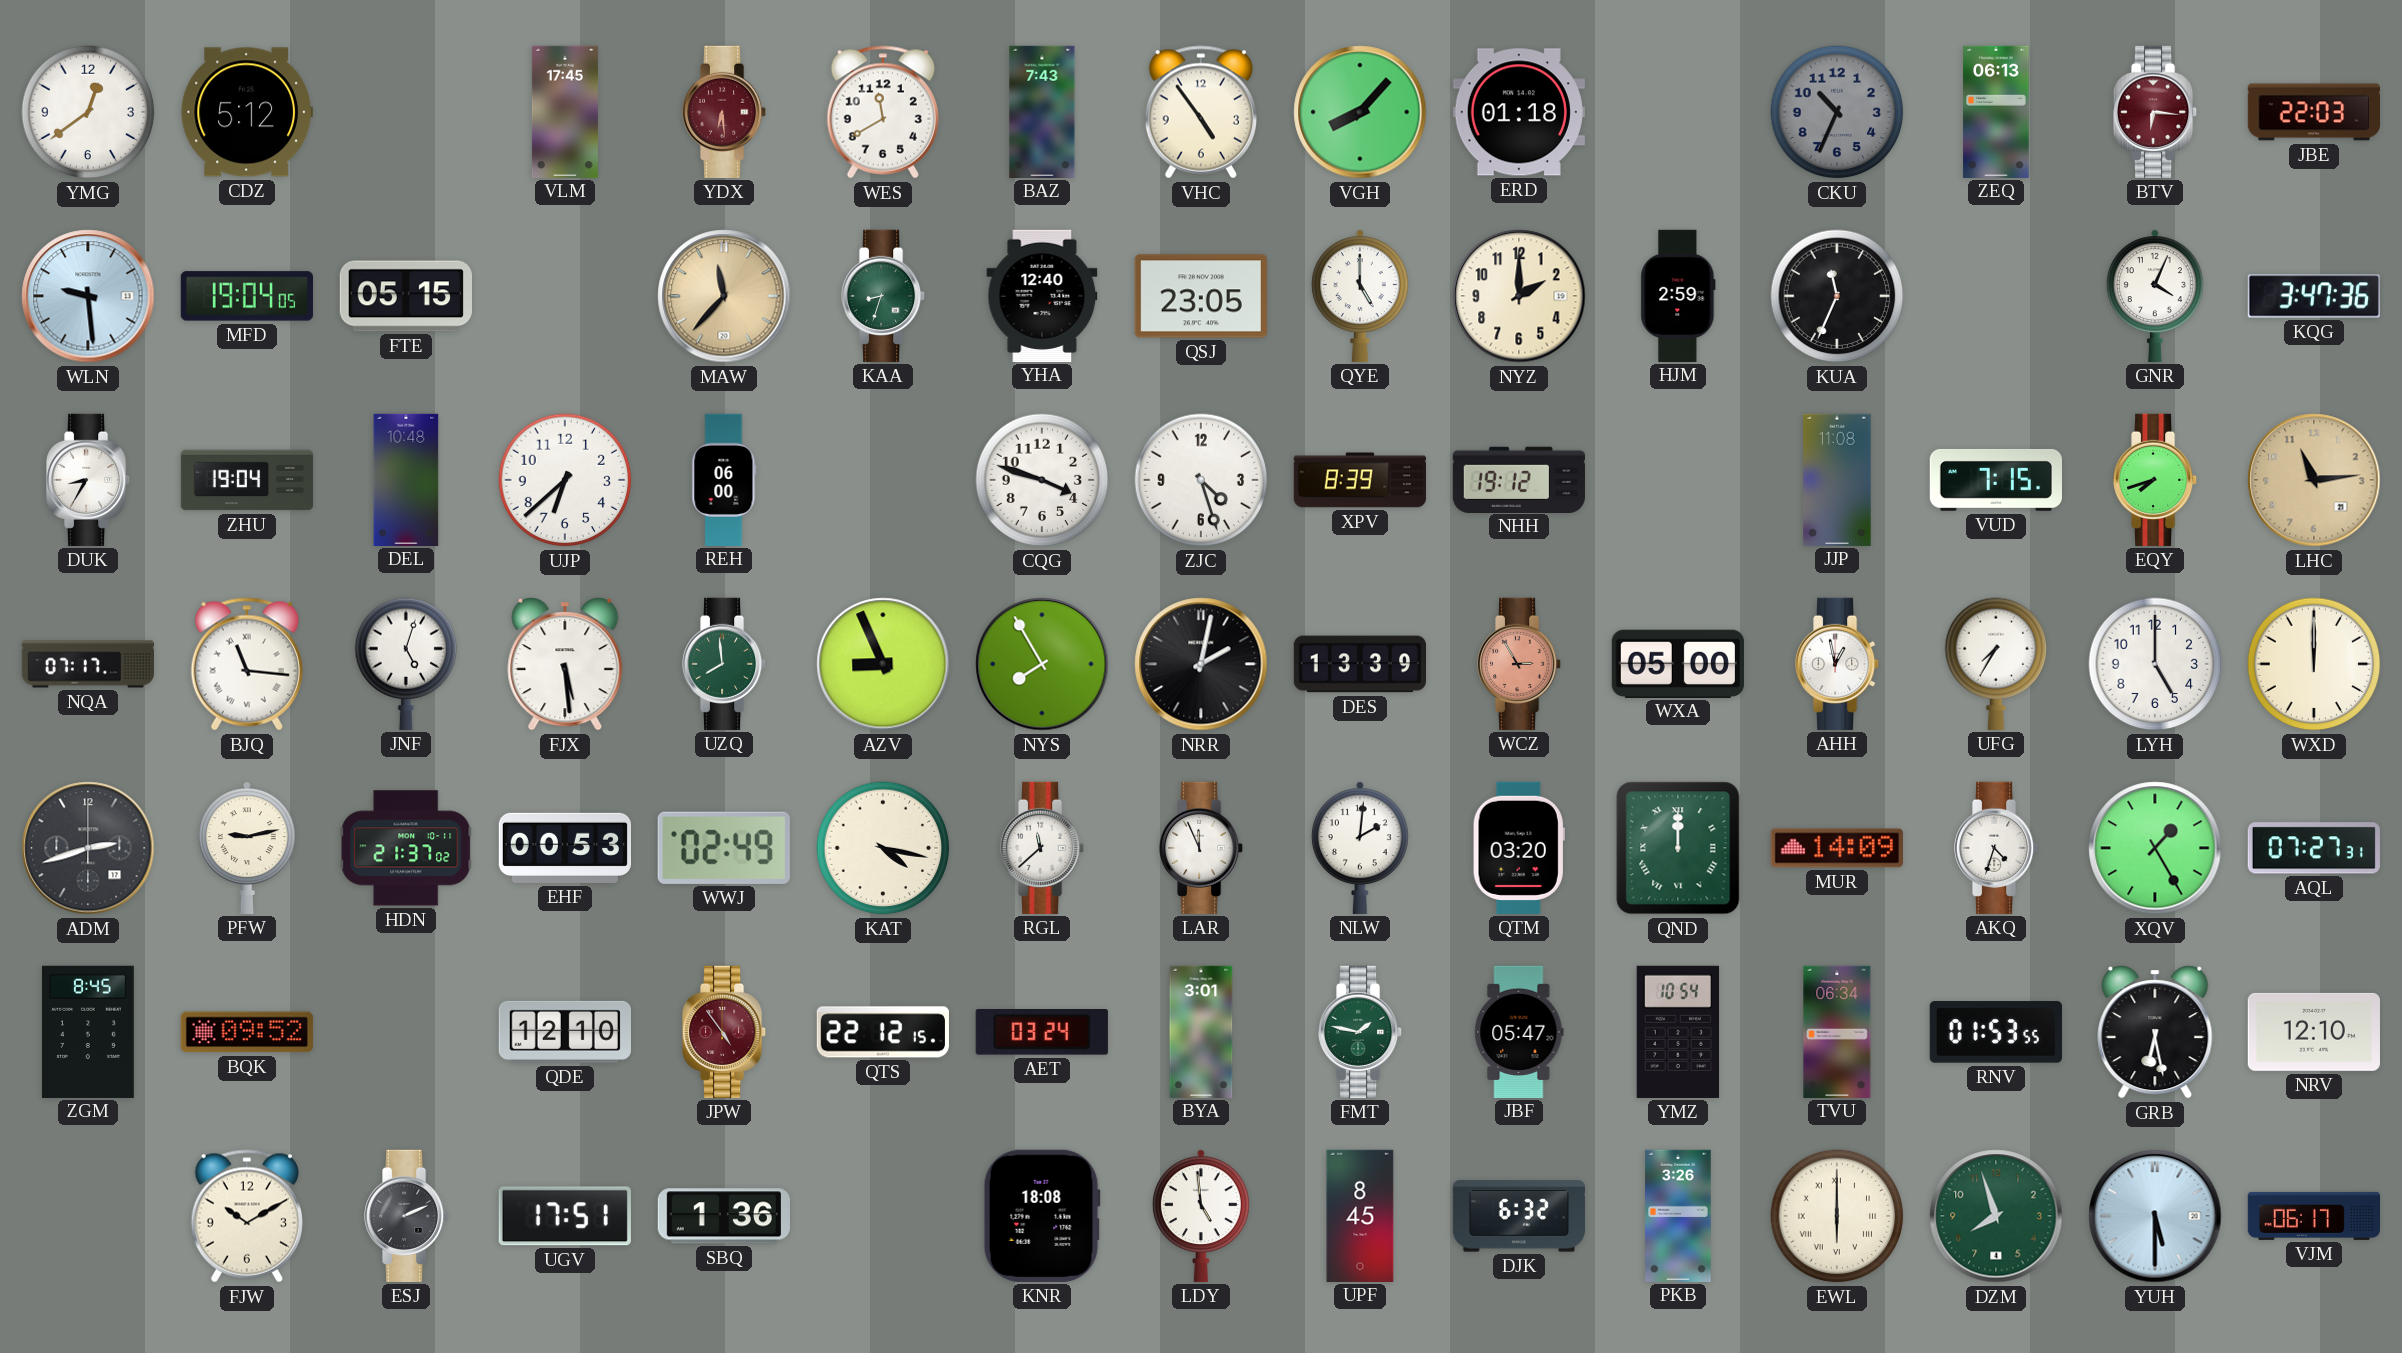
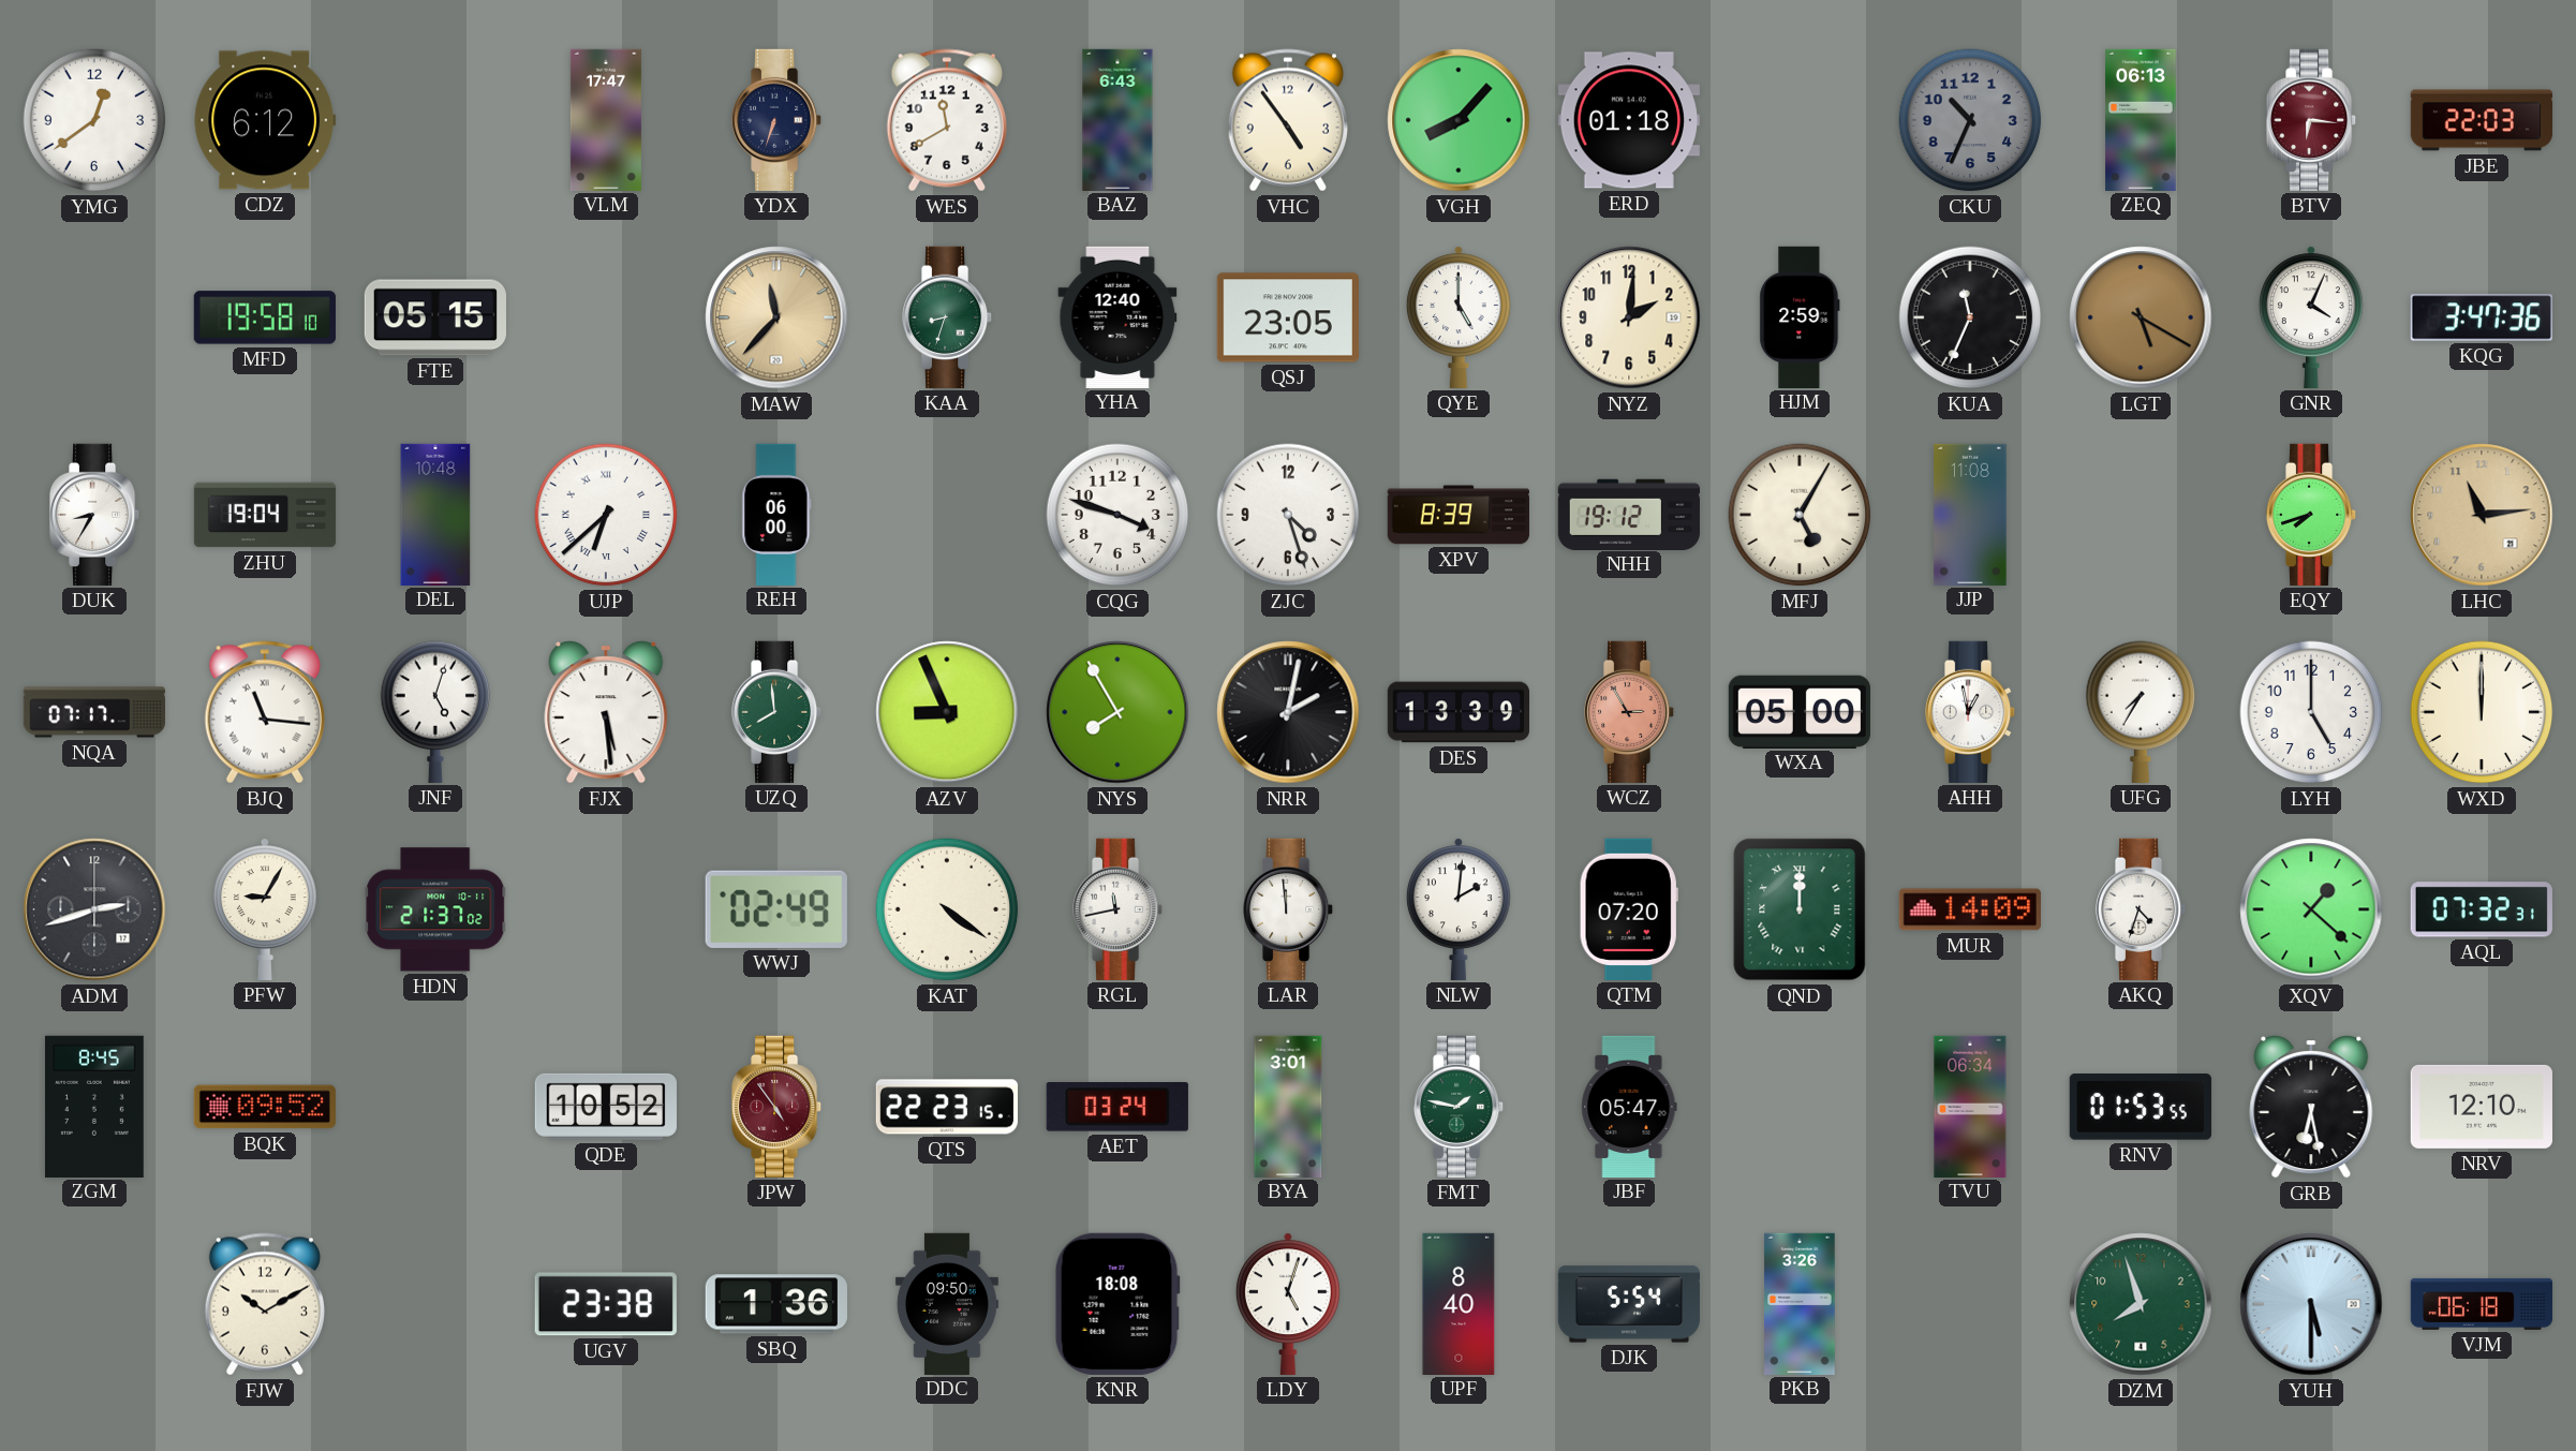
CDZ: 5:12 -> 6:12
VLM: 17:45 -> 17:47
YDX: 6:29 -> 6:33
YDX dial: burgundy -> navy
BAZ: 7:43 -> 6:43
WLN: 9:29 -> none
MFD: 19:04 -> 19:58
NYZ: 2:00 -> 2:01
LGT: none -> 5:20
UJP numerals: Arabic -> Roman
MFJ: none -> 5:05
VUD: 7:15 -> none
PFW: 9:13 -> 9:05
EHF: 00:53 -> none
KAT: 4:17 -> 4:21
RGL: 11:38 -> 11:43
LAR: 11:56 -> 11:59
QTM: 03:20 -> 07:20
XQV: 1:25 -> 1:22
AQL: 07:27 -> 07:32
QDE: 12:10 -> 10:52
QTS: 22:12 -> 22:23
YMZ: 10:54 -> none
ESJ: 2:11 -> none
UGV: 17:51 -> 23:38
DDC: none -> 09:50
LDY: 4:59 -> 5:03
UPF: 8:45 -> 8:40
DJK: 6:32 -> 5:54
EWL: 6:00 -> none
VJM: 06:17 -> 06:18
